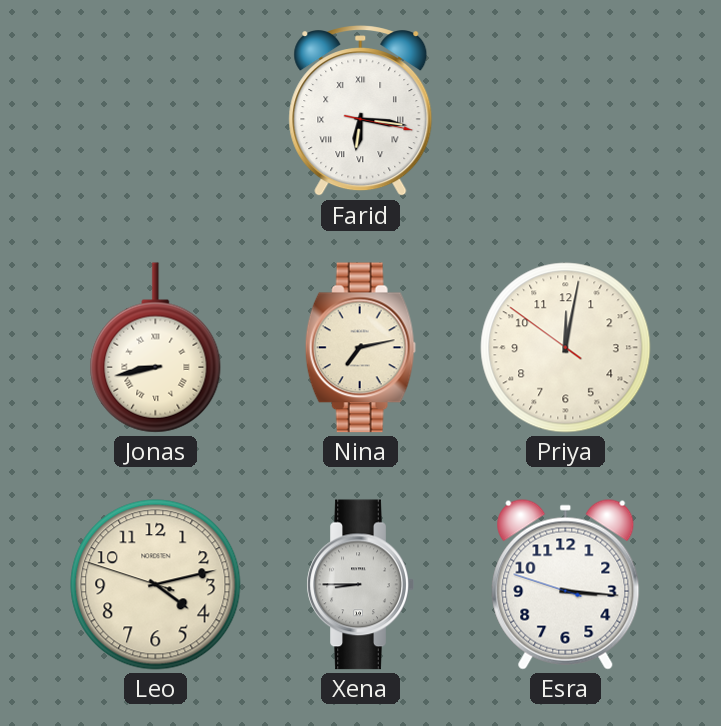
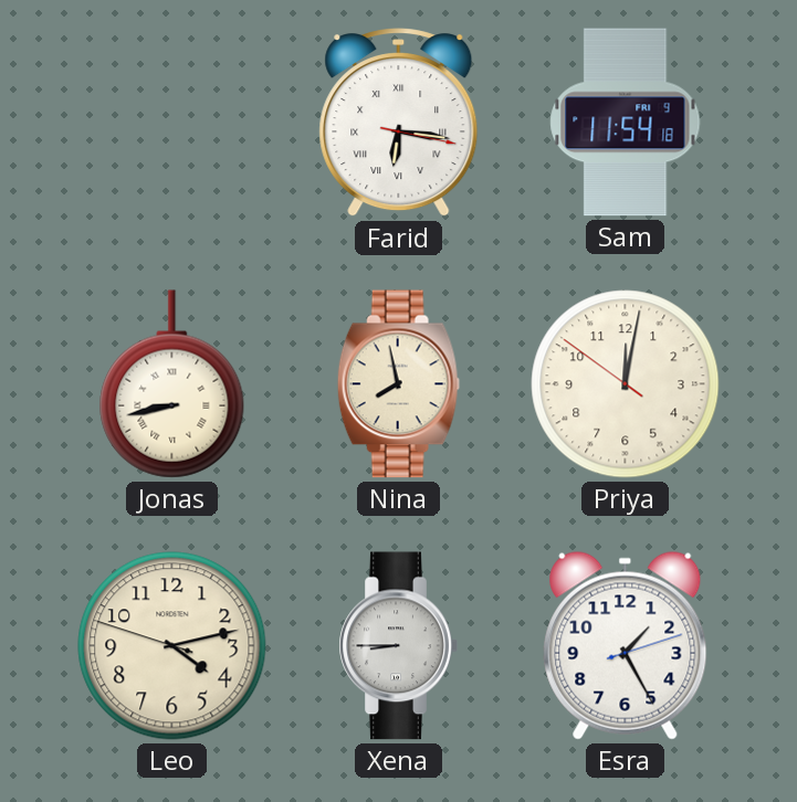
Sam: none -> 11:54
Nina: 7:13 -> 7:58
Esra: 3:15 -> 1:25
